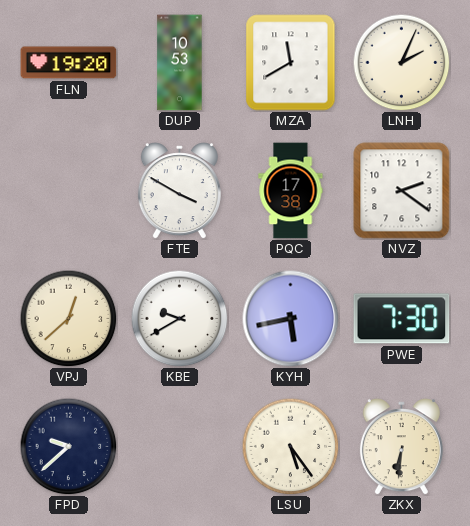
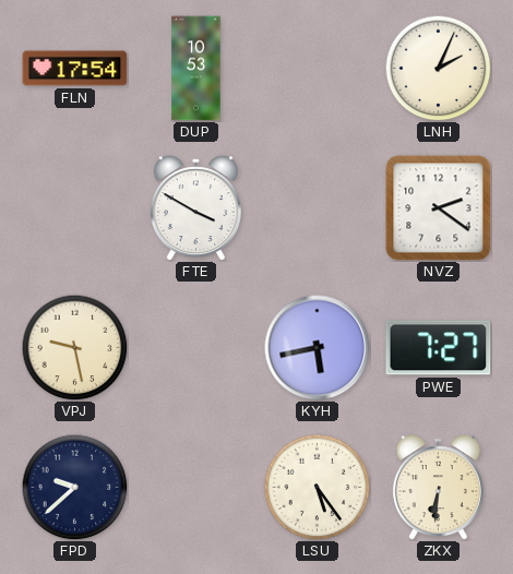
FLN: 19:20 -> 17:54
MZA: 11:40 -> none
PQC: 17:38 -> none
VPJ: 12:38 -> 9:28
KBE: 9:40 -> none
PWE: 7:30 -> 7:27
